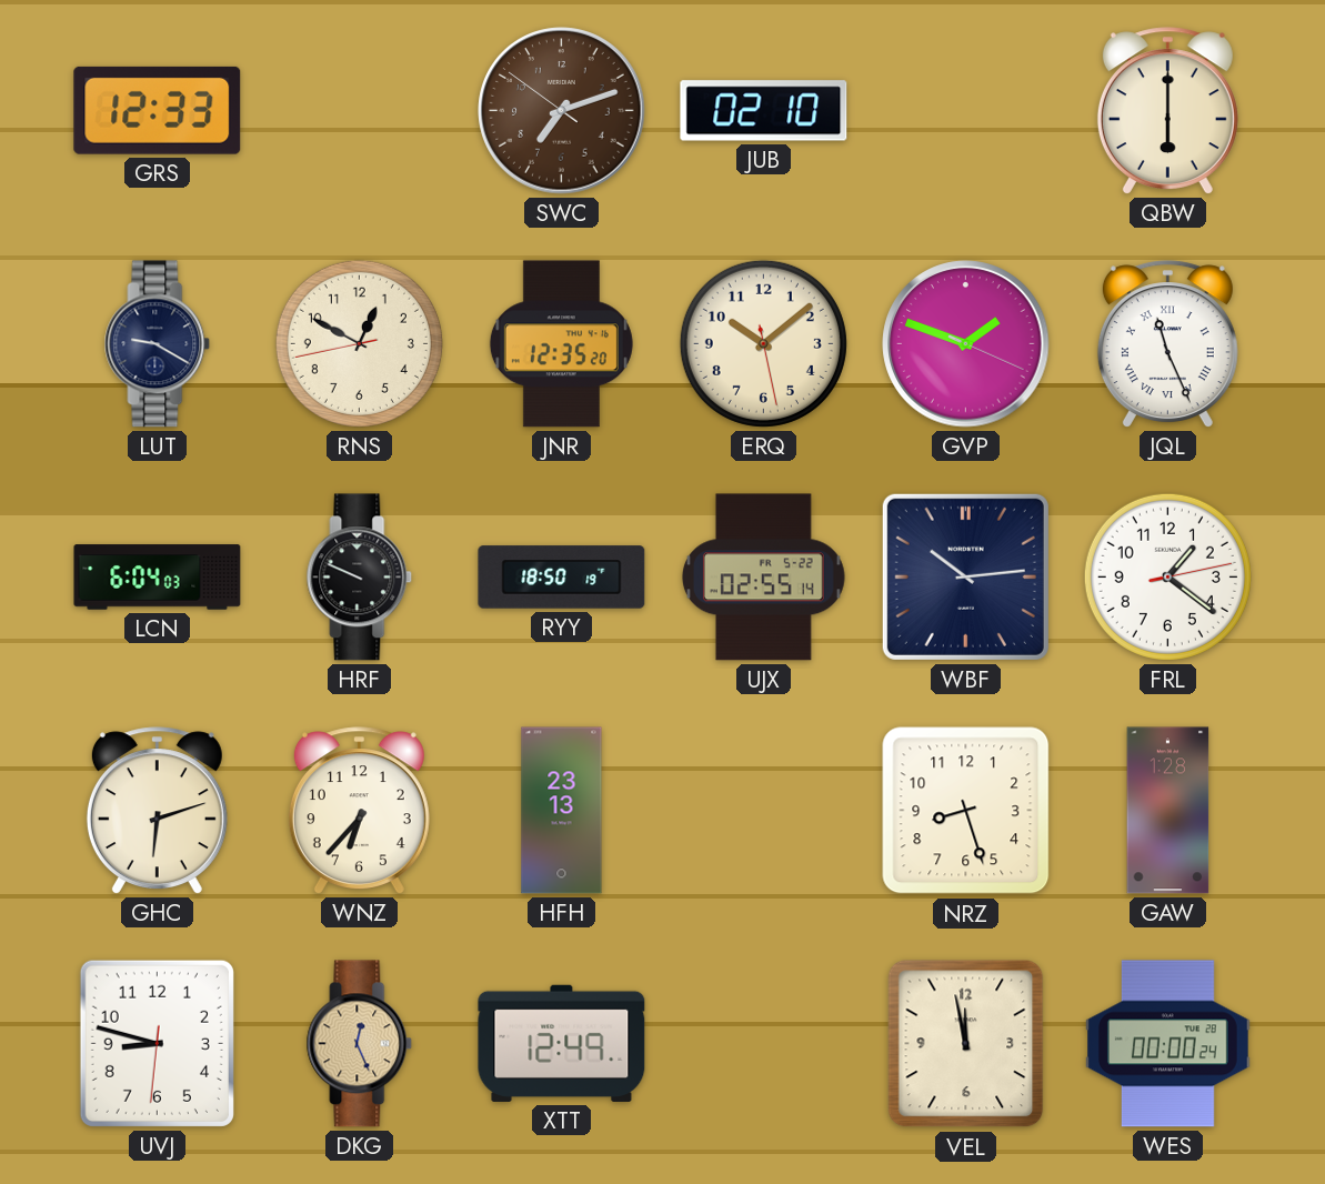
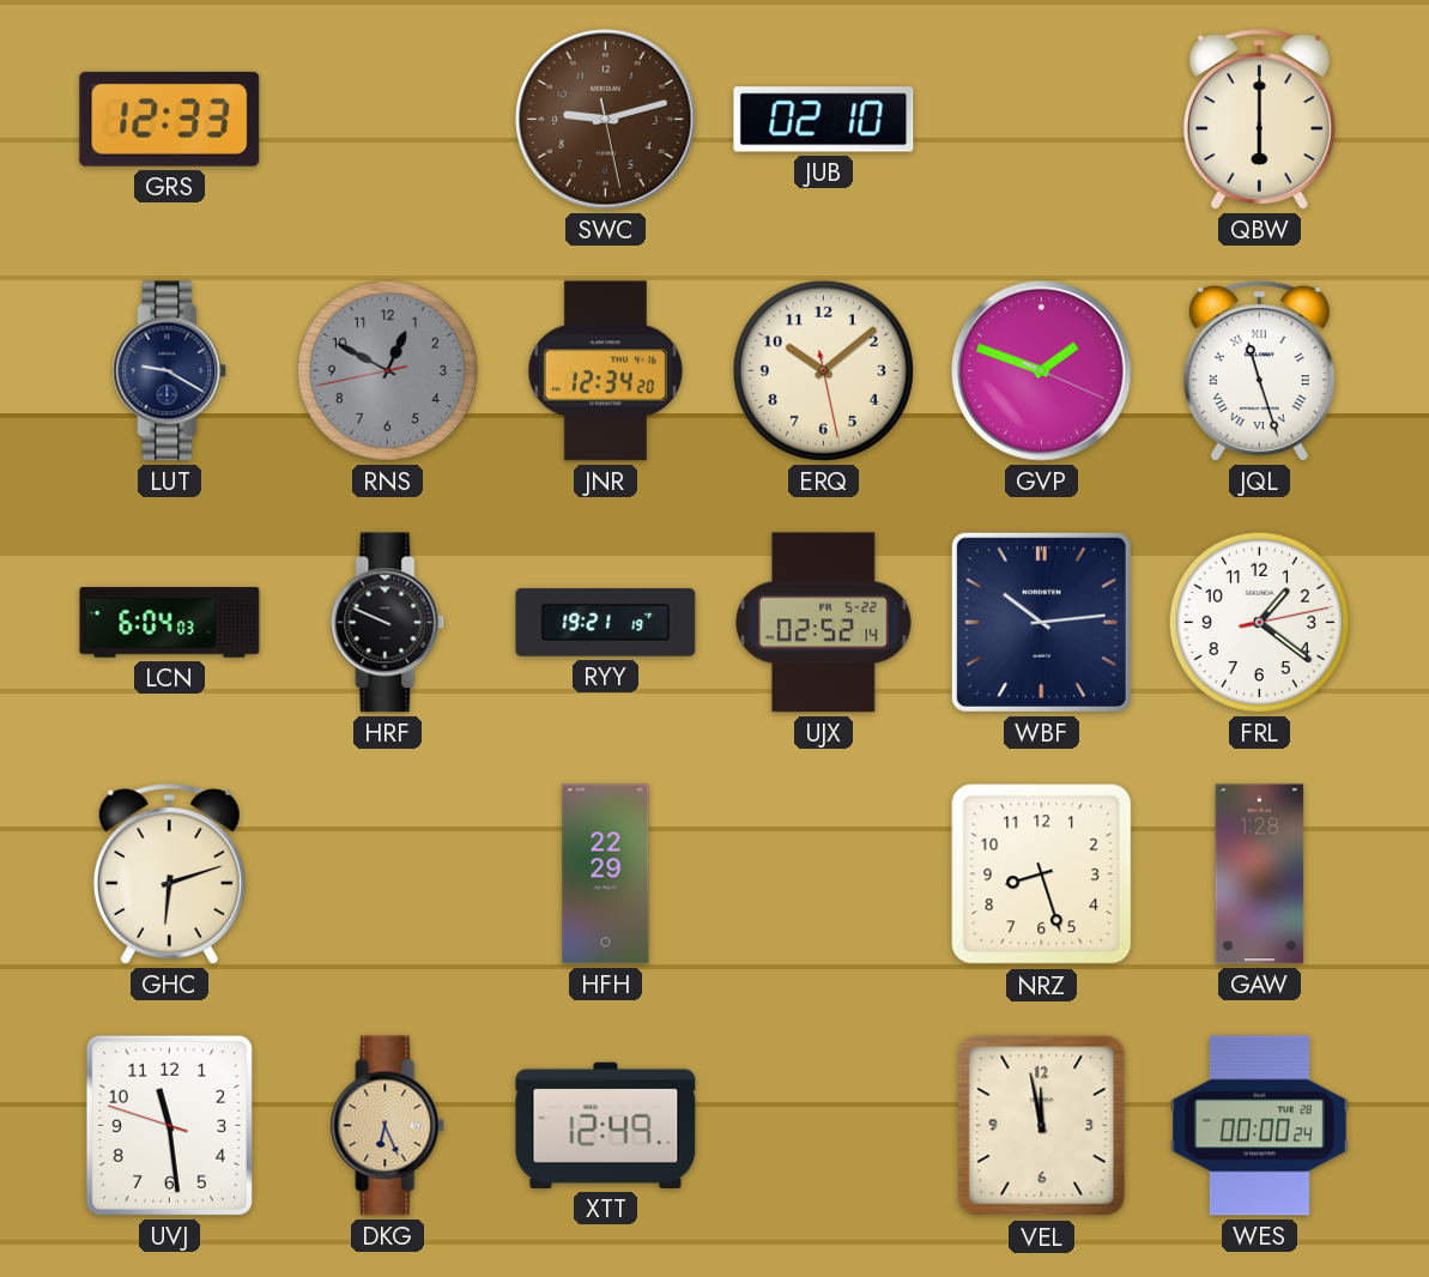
SWC: 7:11 -> 9:12
RNS dial: cream -> grey
JNR: 12:35 -> 12:34
JQL: 11:26 -> 11:27
RYY: 18:50 -> 19:21
UJX: 02:55 -> 02:52
WNZ: 6:37 -> none
HFH: 23:13 -> 22:29
UVJ: 8:47 -> 11:28
DKG: 12:26 -> 6:26
